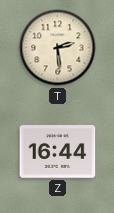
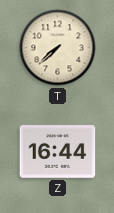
T: 2:29 -> 7:38
